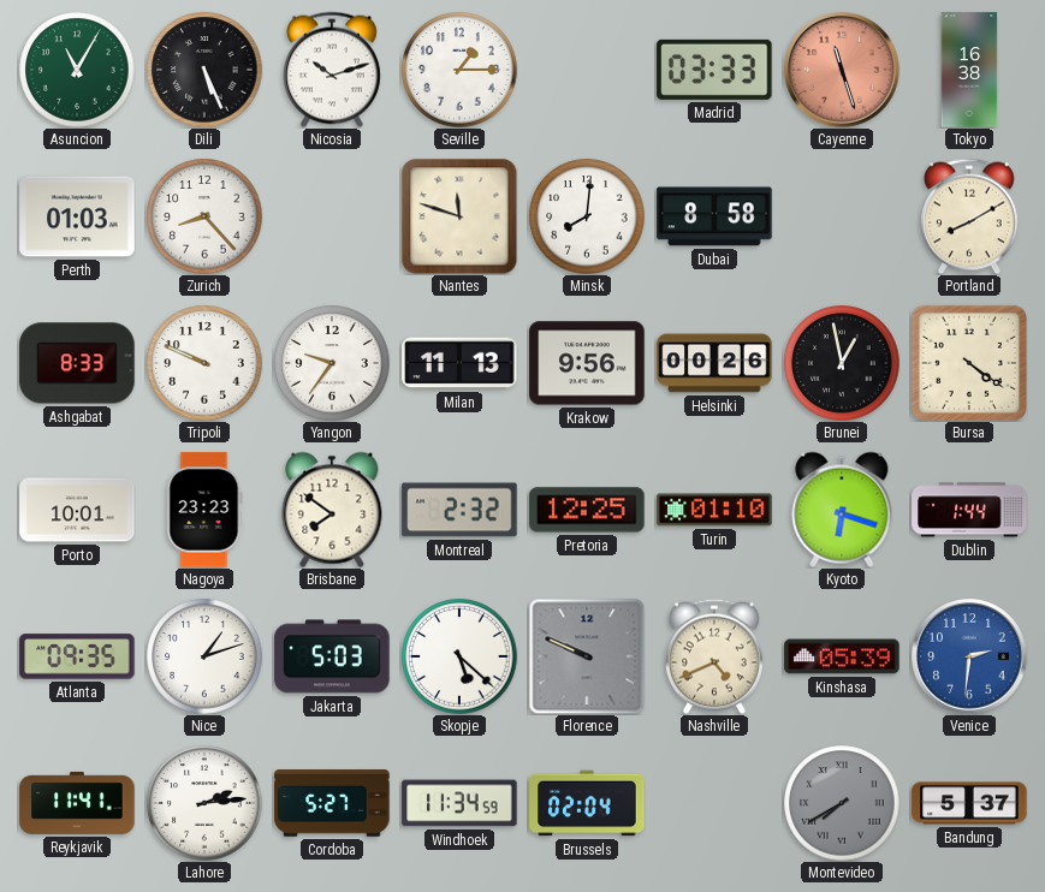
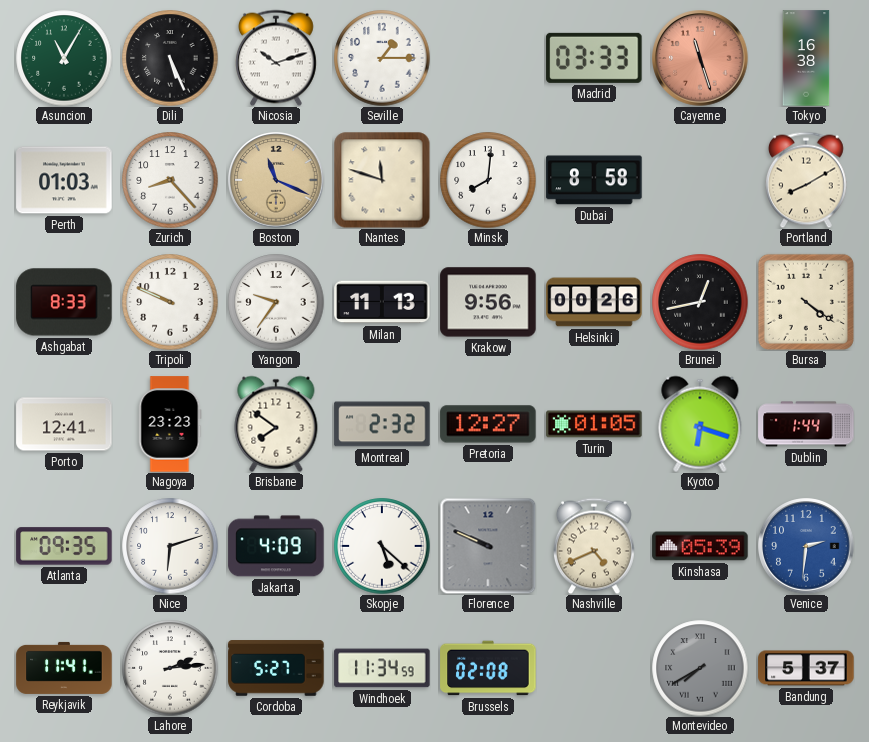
Boston: none -> 11:19
Brunei: 12:58 -> 12:43
Porto: 10:01 -> 12:41
Pretoria: 12:25 -> 12:27
Turin: 01:10 -> 01:05
Nice: 1:12 -> 6:12
Jakarta: 5:03 -> 4:09
Brussels: 02:04 -> 02:08
